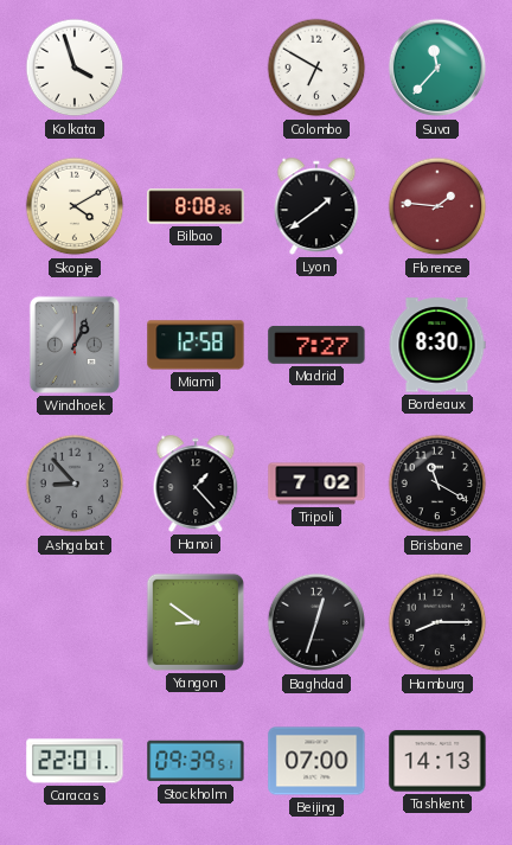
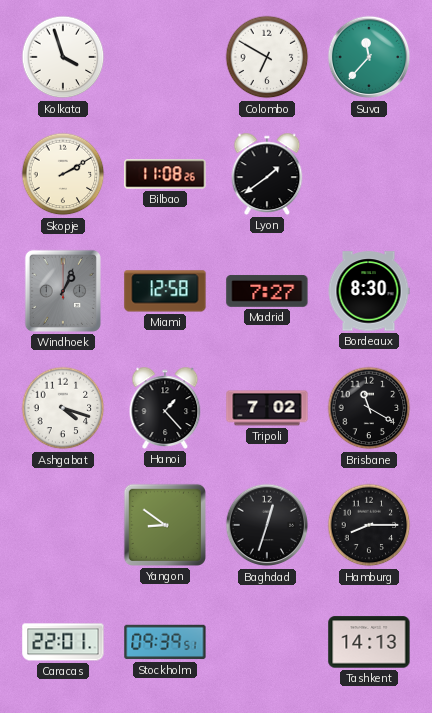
Skopje: 4:10 -> 2:10
Bilbao: 8:08 -> 11:08
Florence: 1:46 -> none
Ashgabat: 8:53 -> 4:18
Ashgabat dial: grey -> white
Beijing: 07:00 -> none
